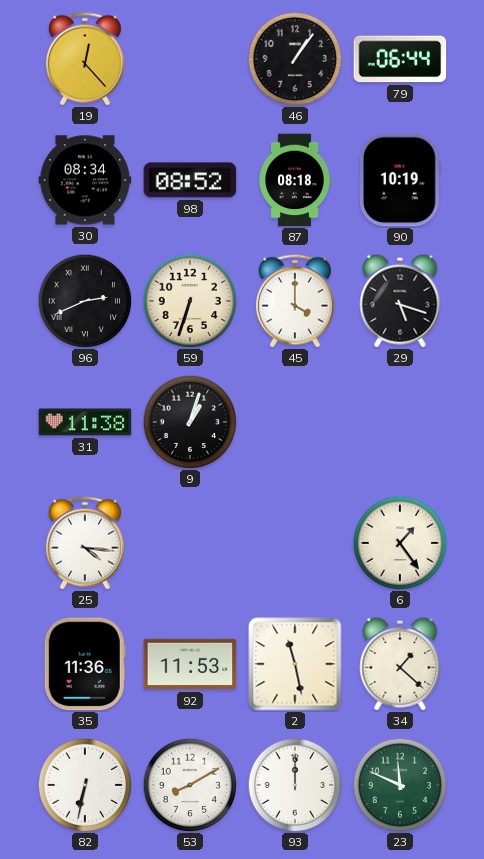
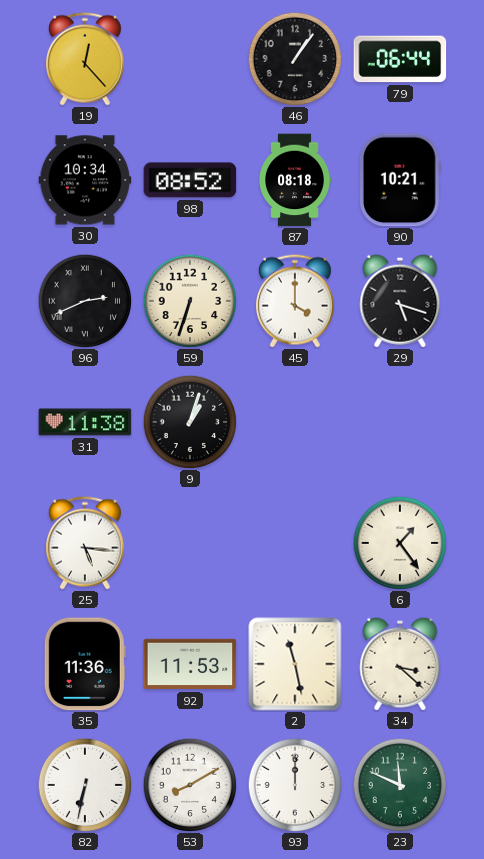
30: 08:34 -> 10:34
90: 10:19 -> 10:21
25: 4:16 -> 5:16
34: 1:22 -> 3:22
